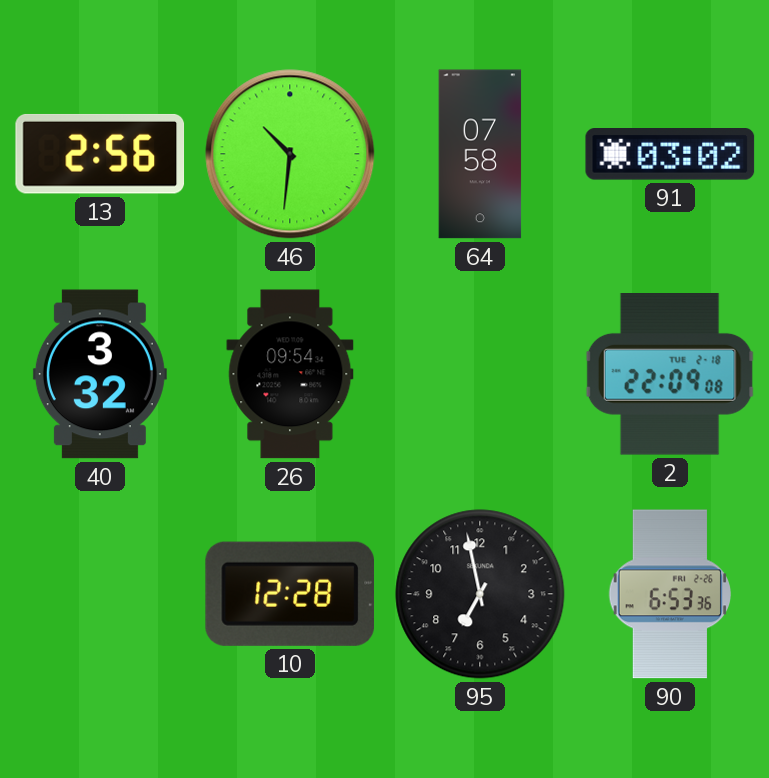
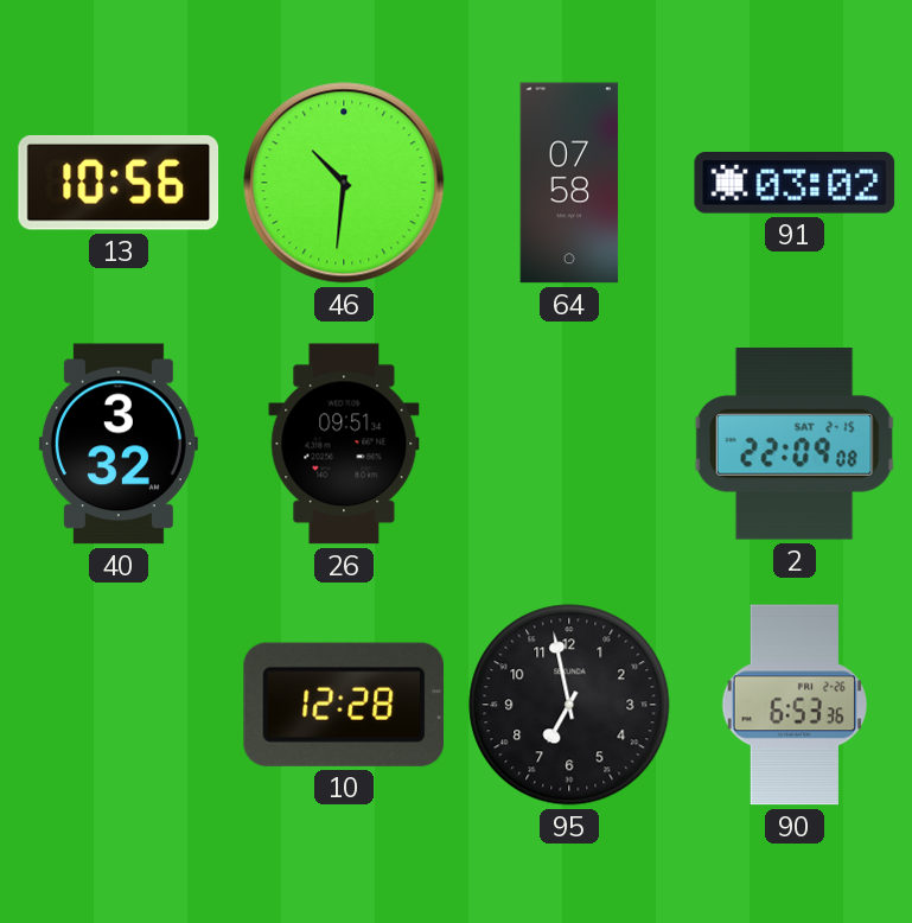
13: 2:56 -> 10:56
26: 09:54 -> 09:51
2 date: TUE 2-18 -> SAT 2-15
